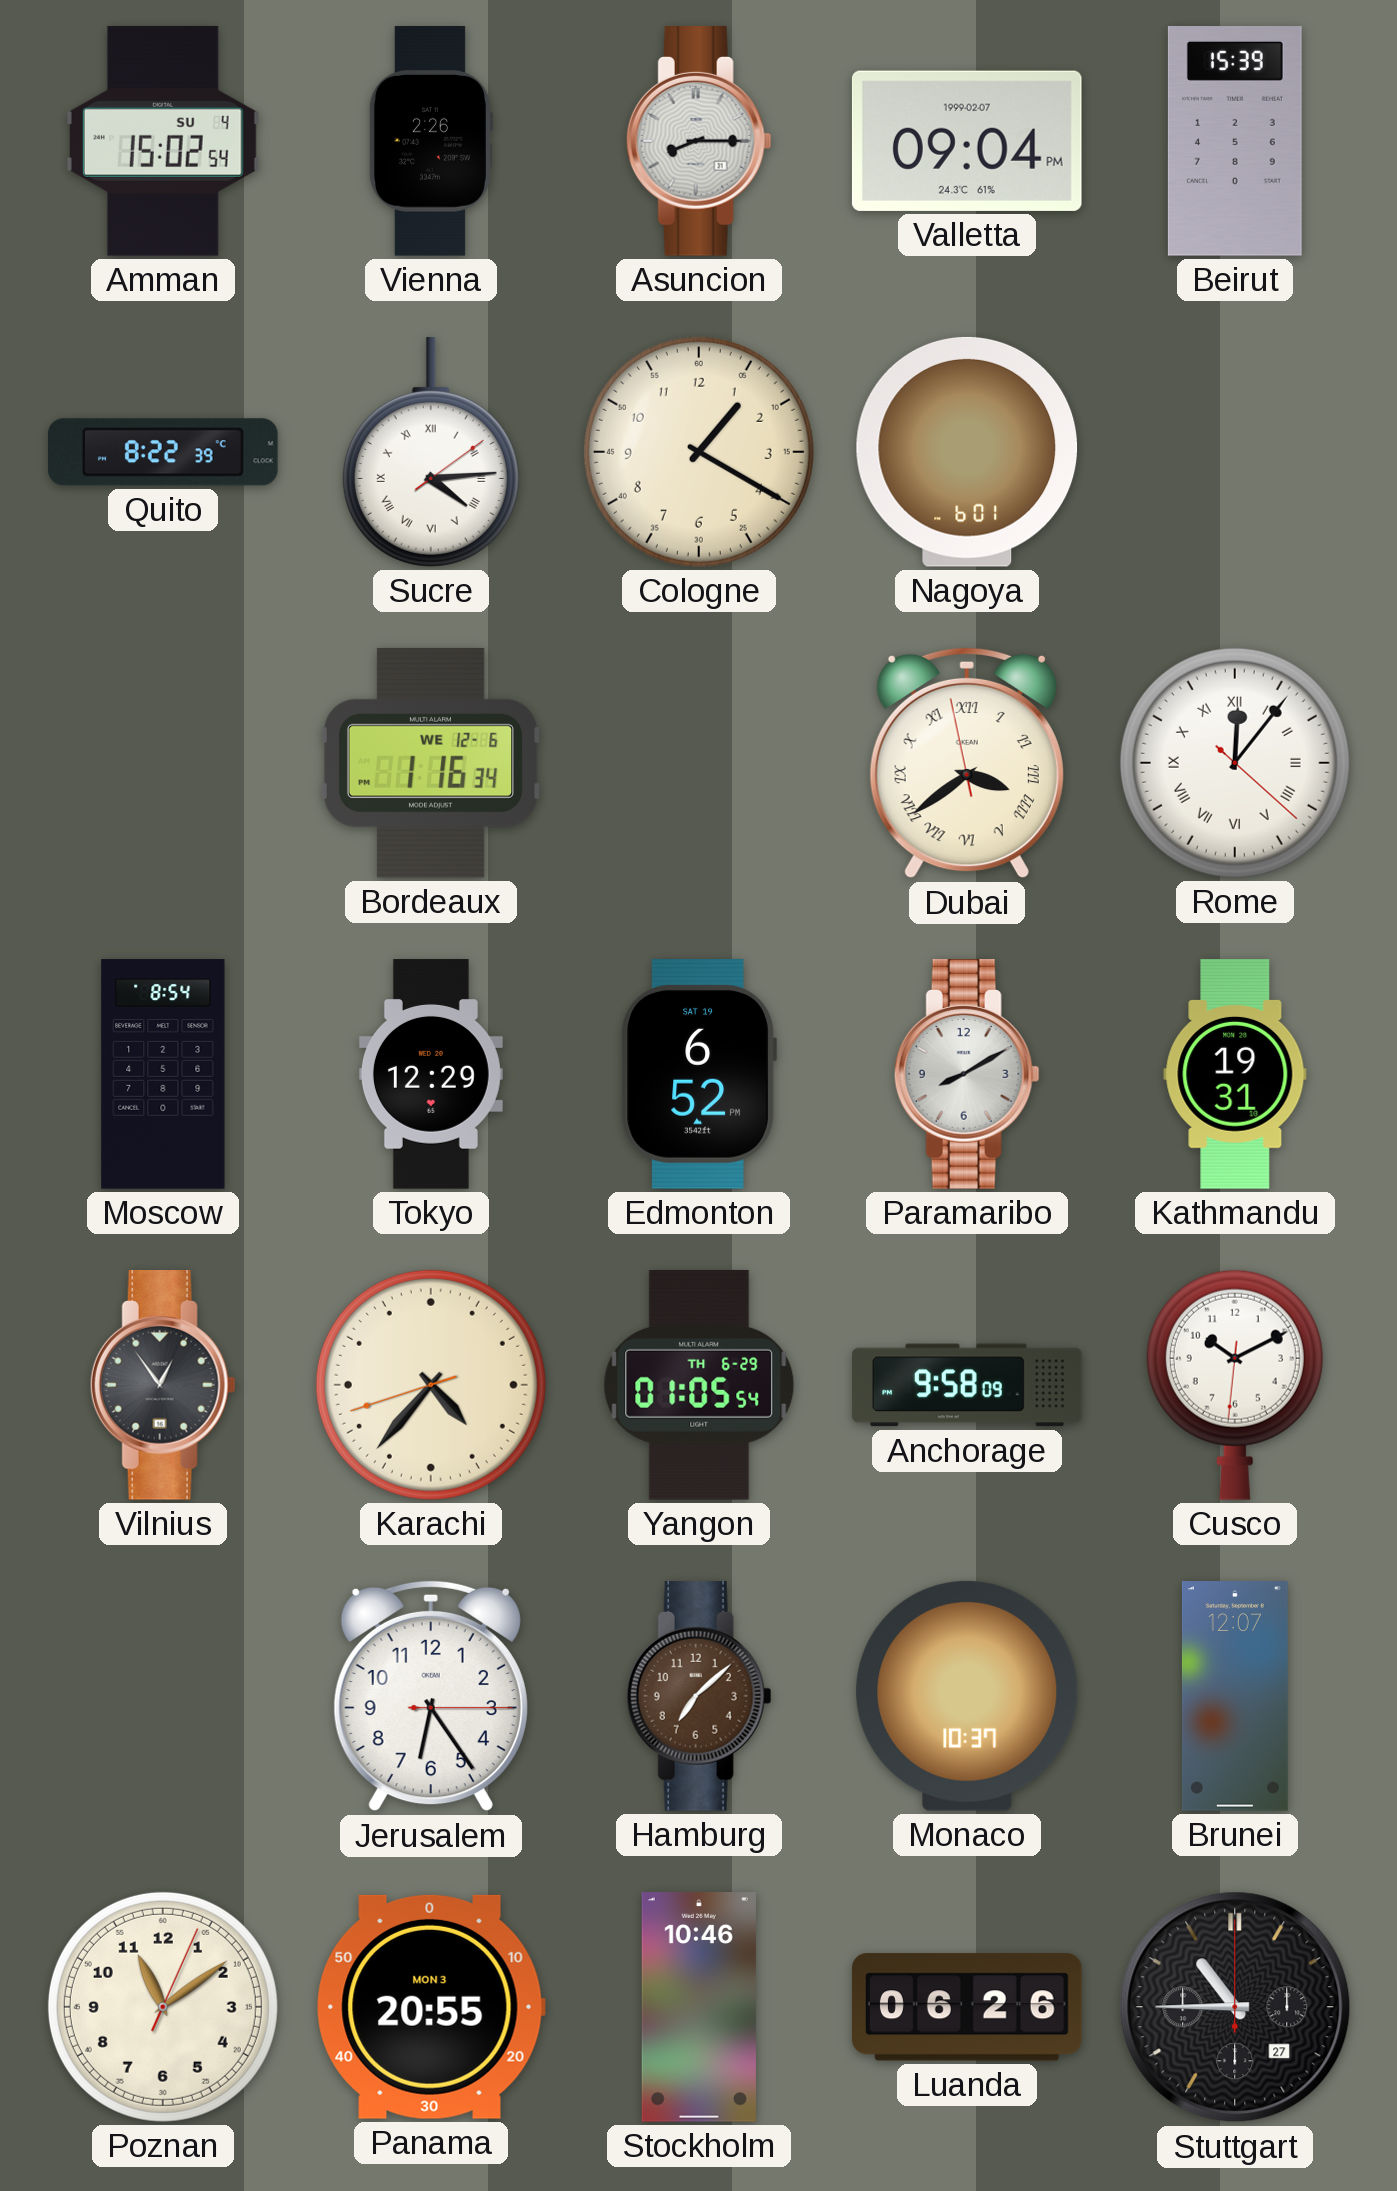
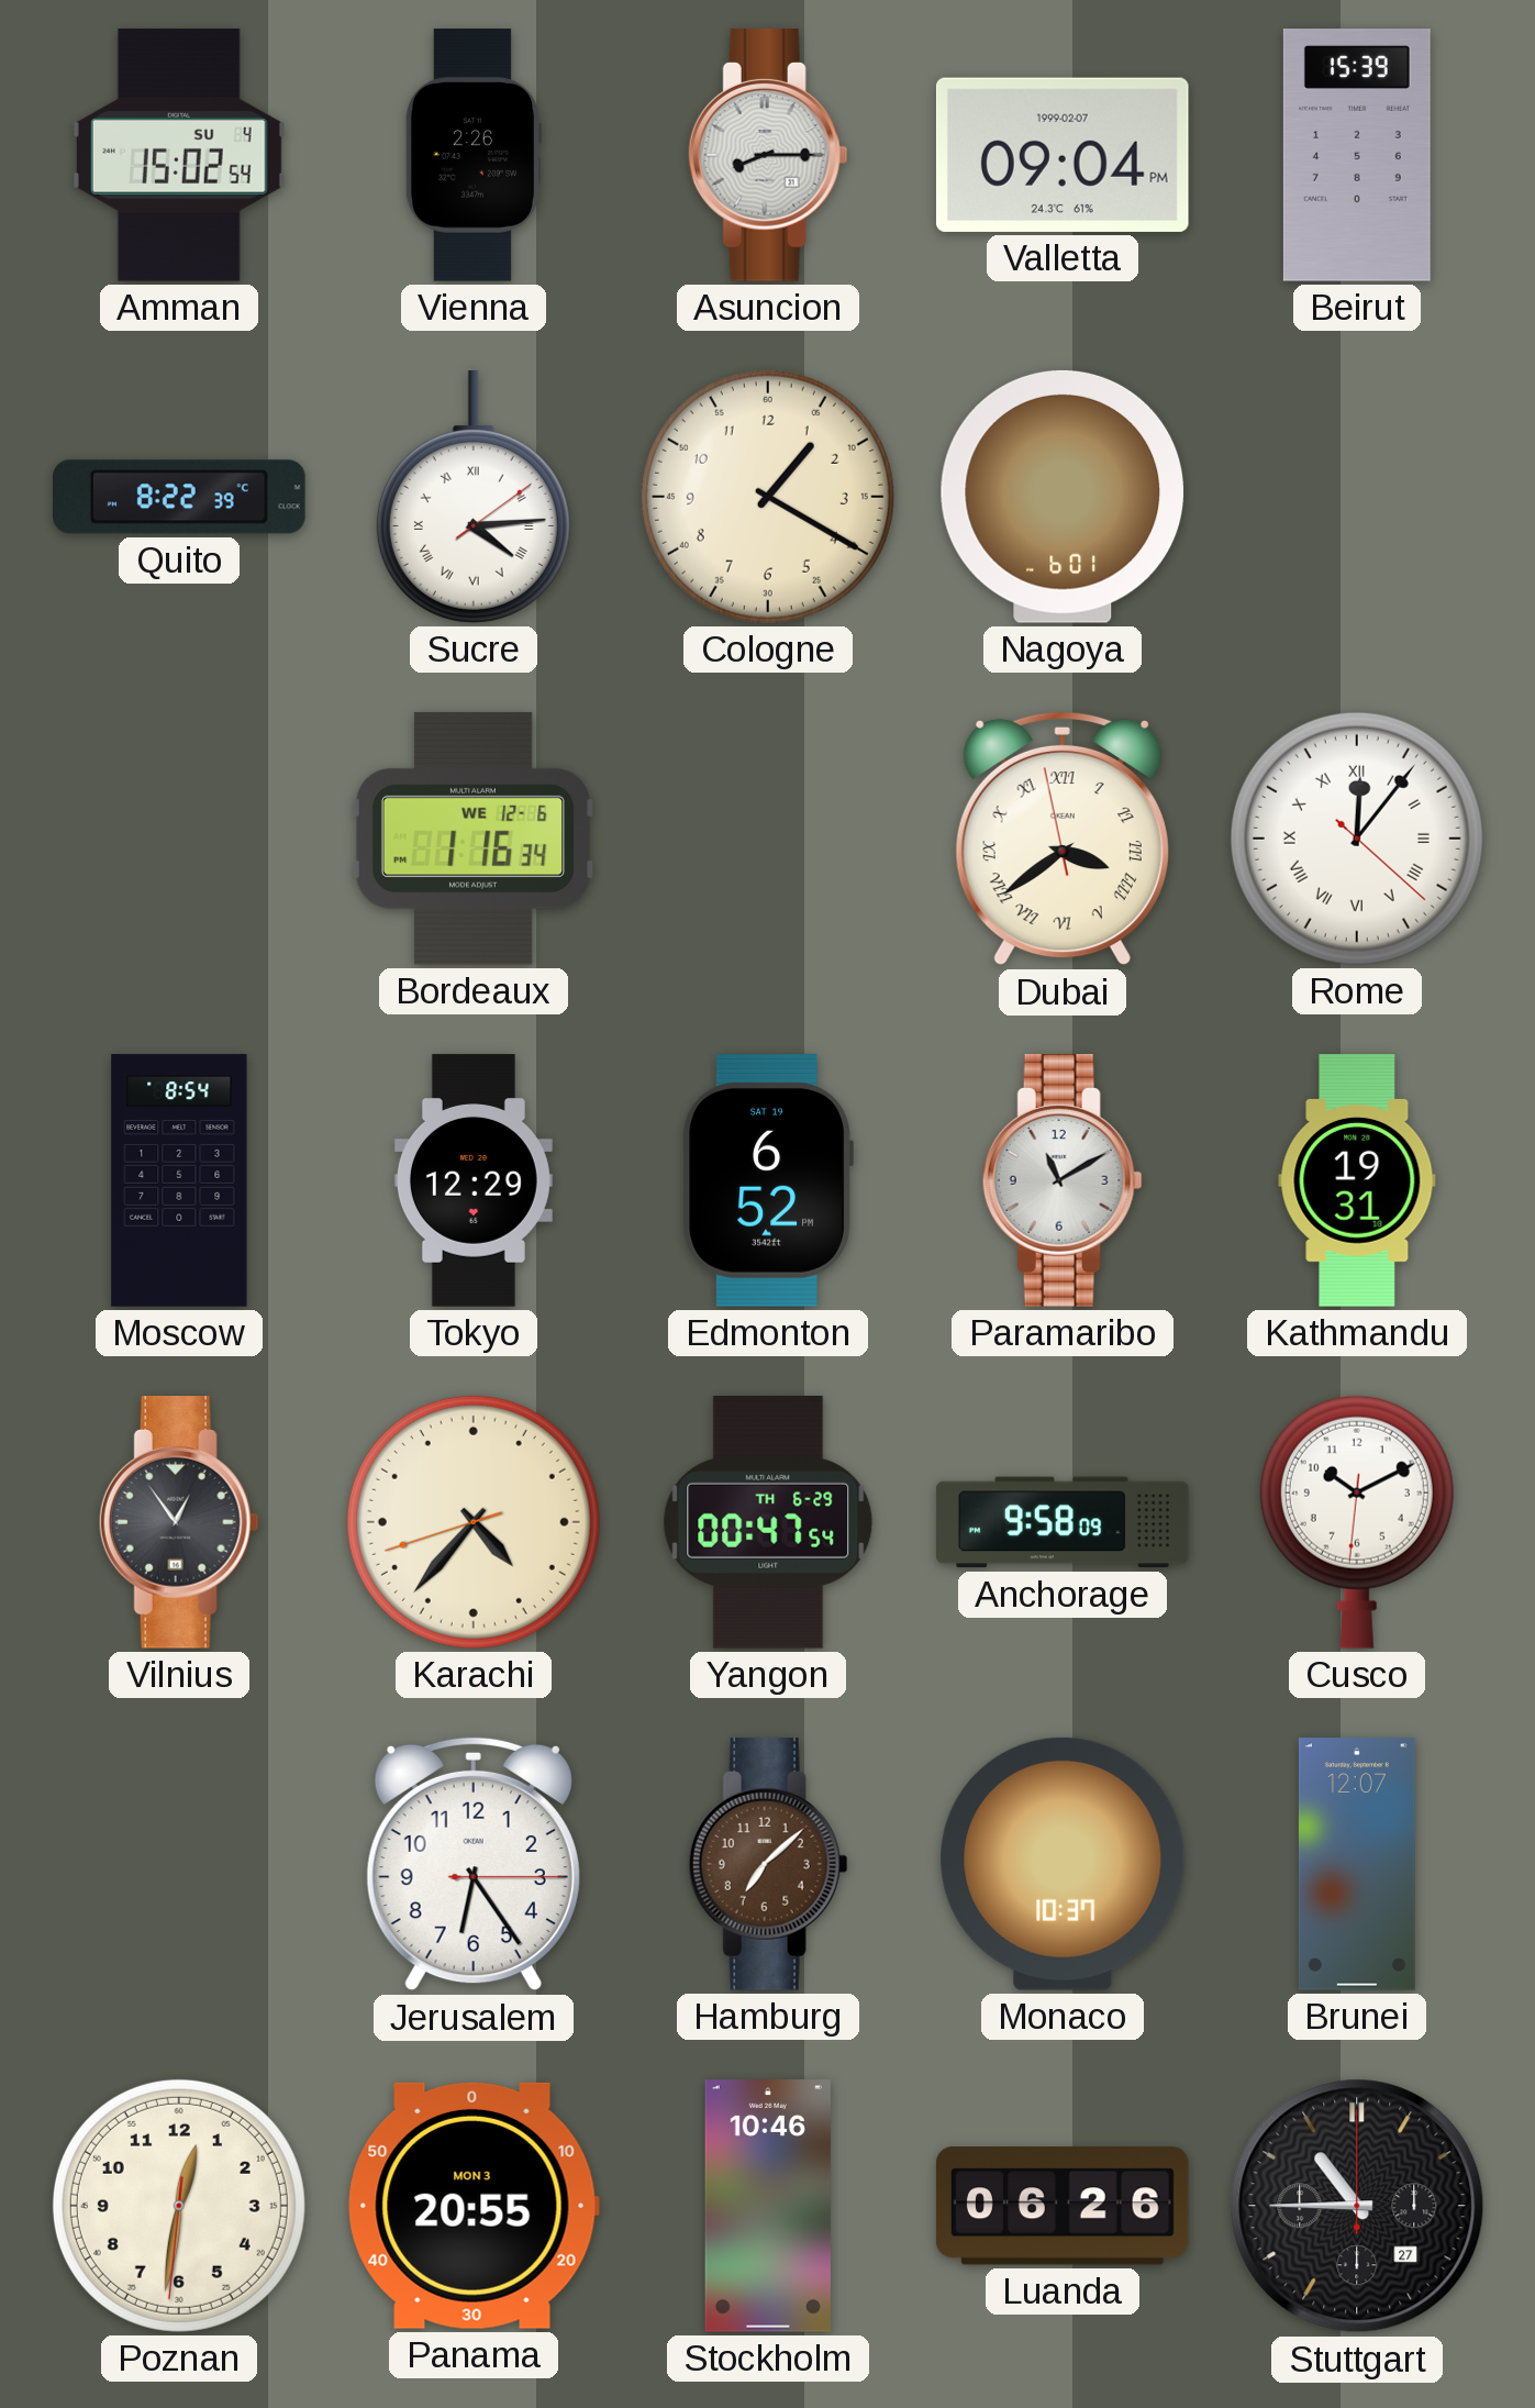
Paramaribo: 8:10 -> 11:10
Yangon: 01:05 -> 00:47
Poznan: 11:09 -> 12:31
